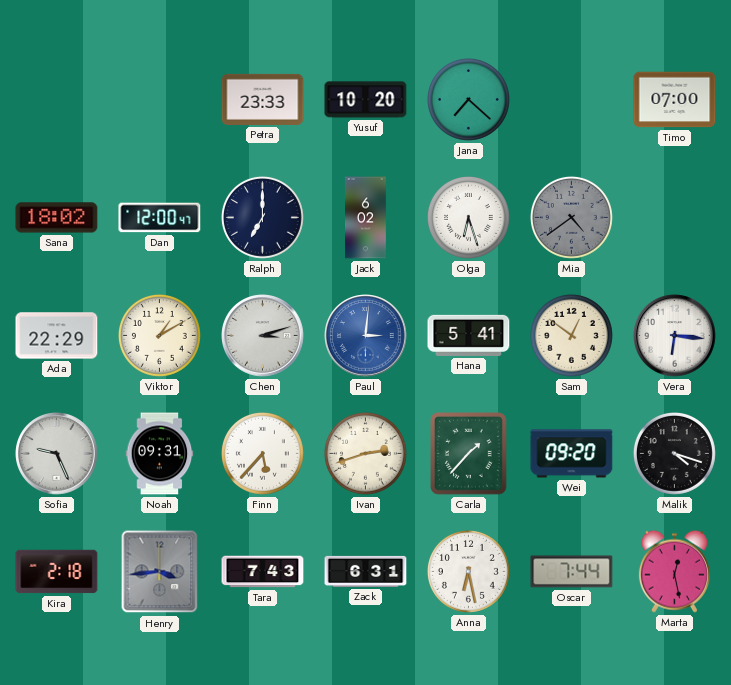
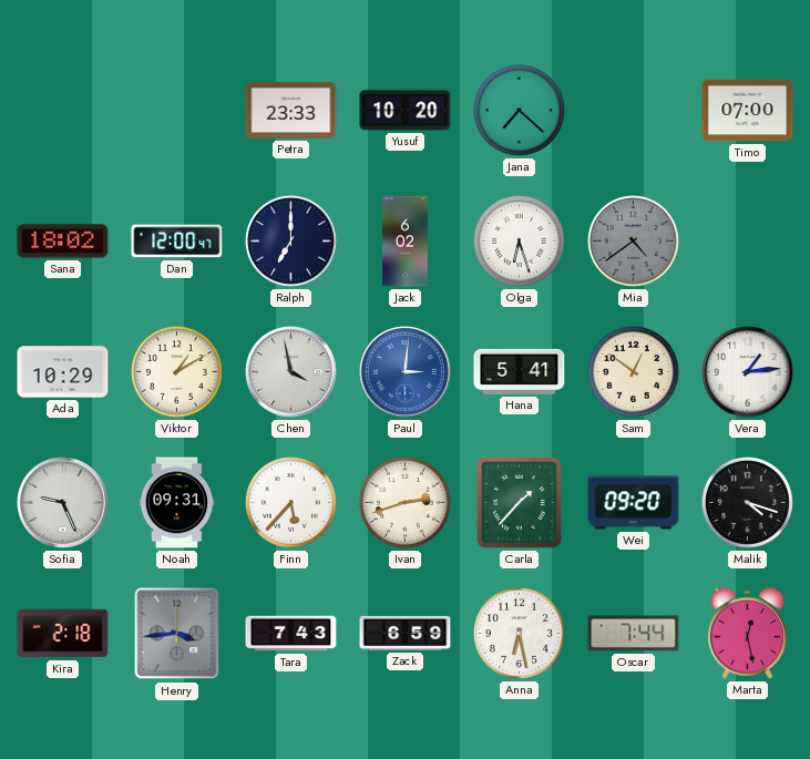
Ada: 22:29 -> 10:29
Chen: 3:12 -> 3:58
Vera: 6:16 -> 1:14
Zack: 6:31 -> 6:59
